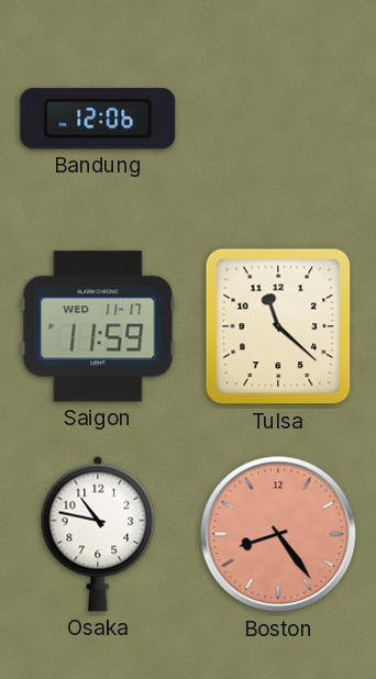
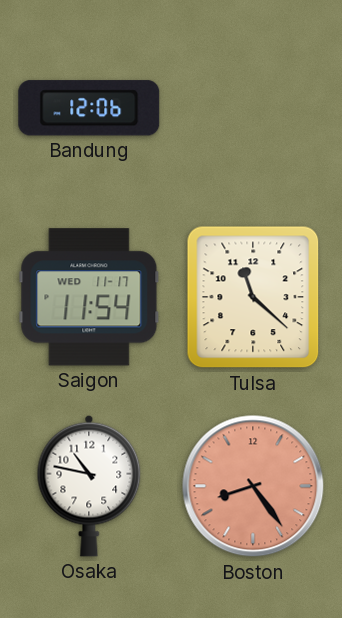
Saigon: 11:59 -> 11:54
